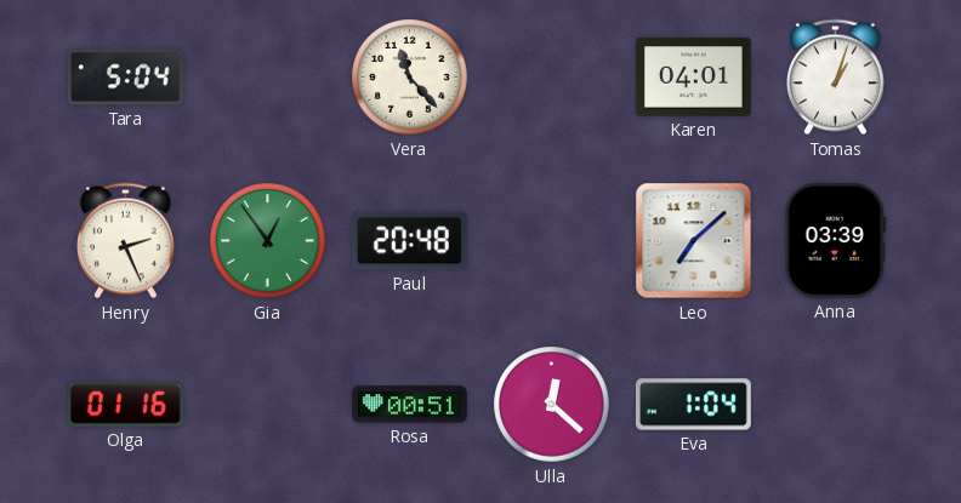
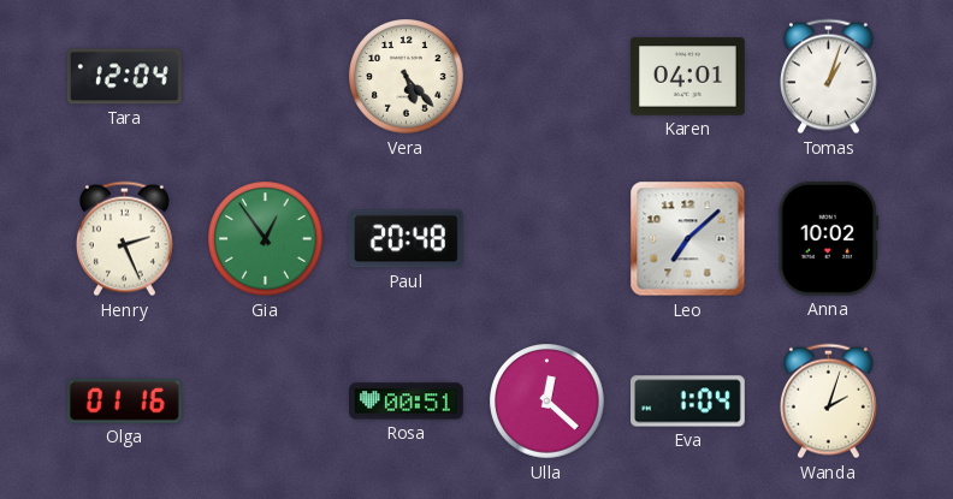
Tara: 5:04 -> 12:04
Vera: 11:23 -> 5:23
Anna: 03:39 -> 10:02
Wanda: none -> 2:03
